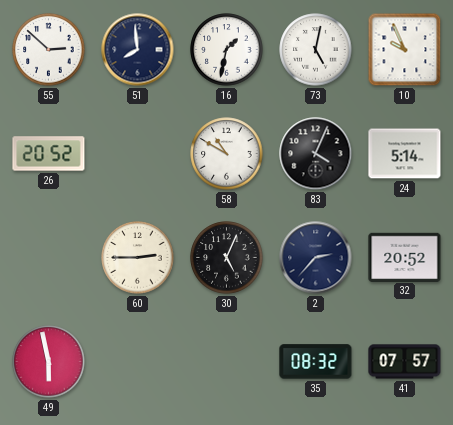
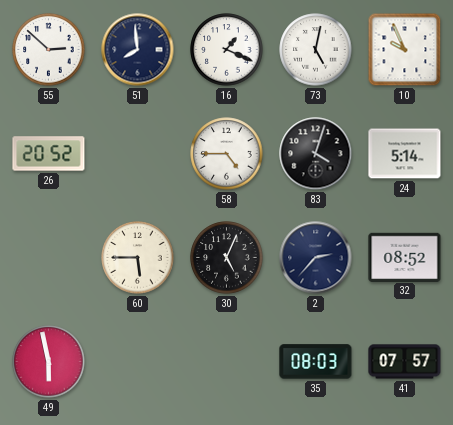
16: 1:32 -> 1:19
58: 10:50 -> 4:45
83: 4:04 -> 4:03
60: 2:45 -> 5:45
32: 20:52 -> 08:52
35: 08:32 -> 08:03
